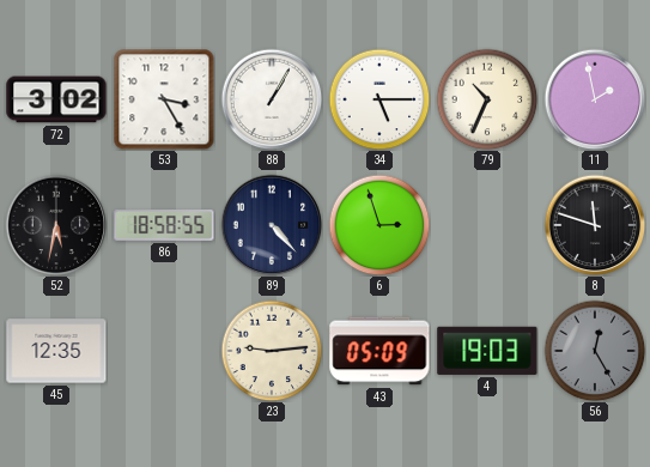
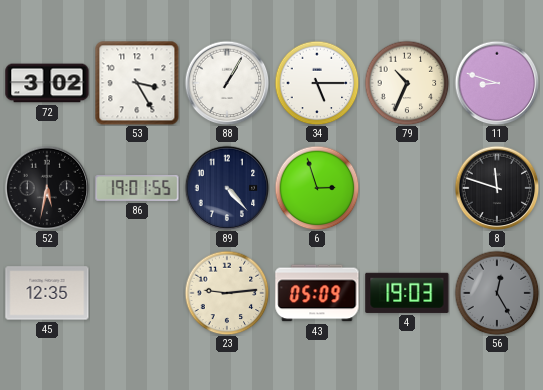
11: 1:58 -> 8:48
86: 18:58 -> 19:01
